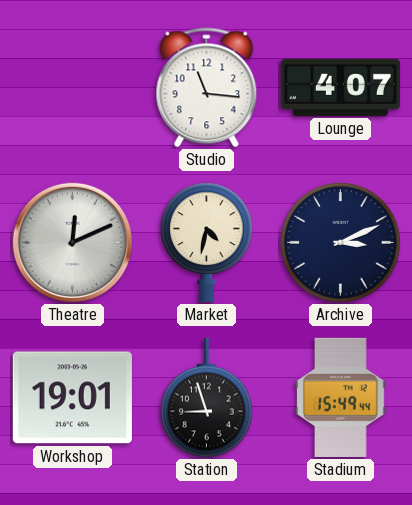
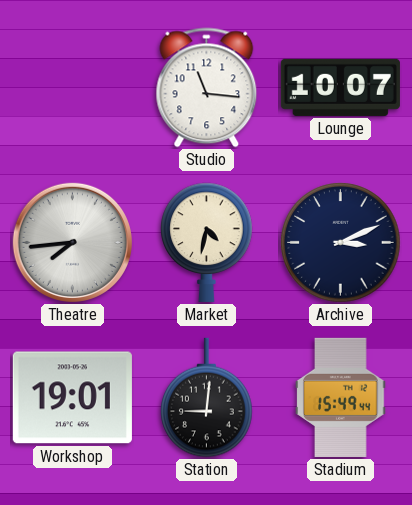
Lounge: 4:07 -> 10:07
Theatre: 12:11 -> 7:44
Station: 8:57 -> 9:01
